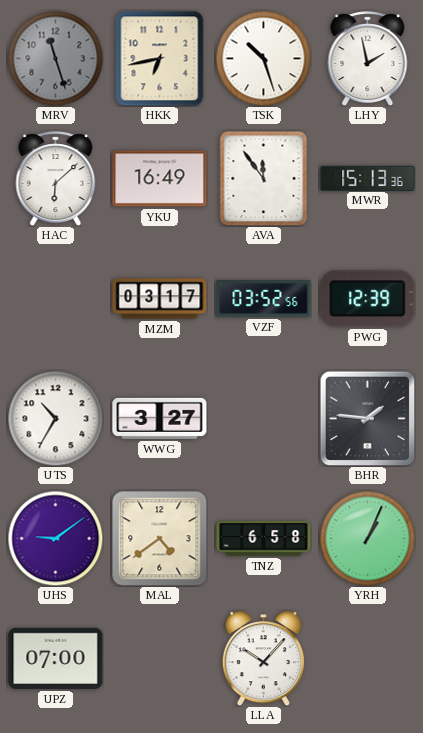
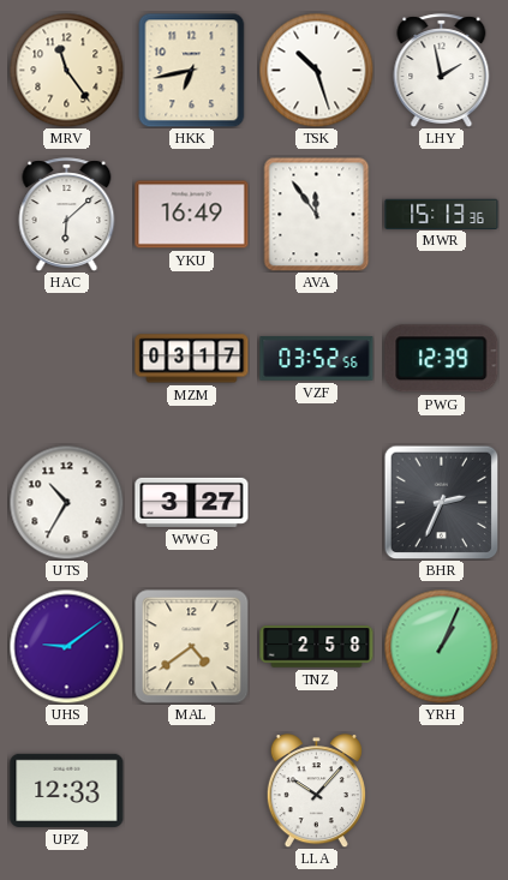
MRV: 11:27 -> 11:24
MRV dial: grey -> cream
BHR: 1:46 -> 2:34
TNZ: 6:58 -> 2:58
UPZ: 07:00 -> 12:33
